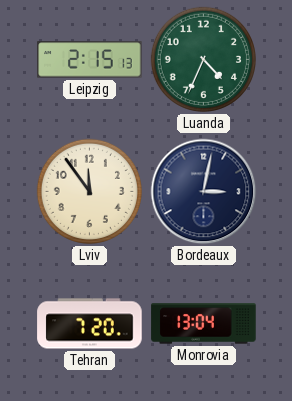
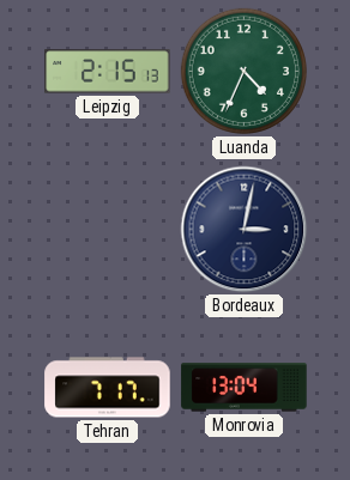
Lviv: 11:54 -> none
Tehran: 7:20 -> 7:17
